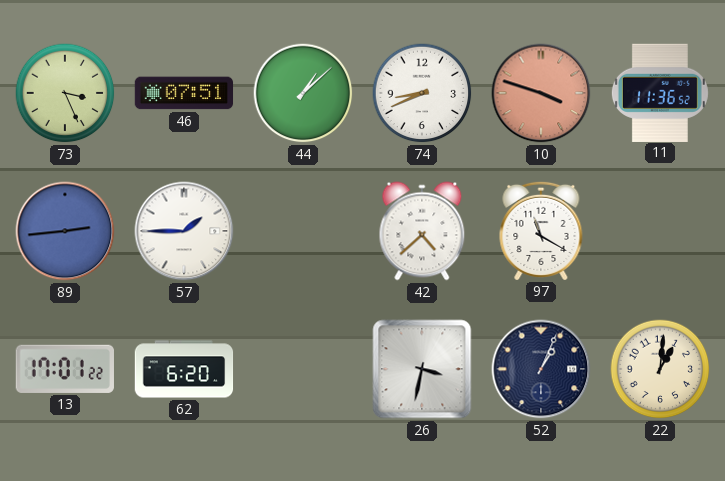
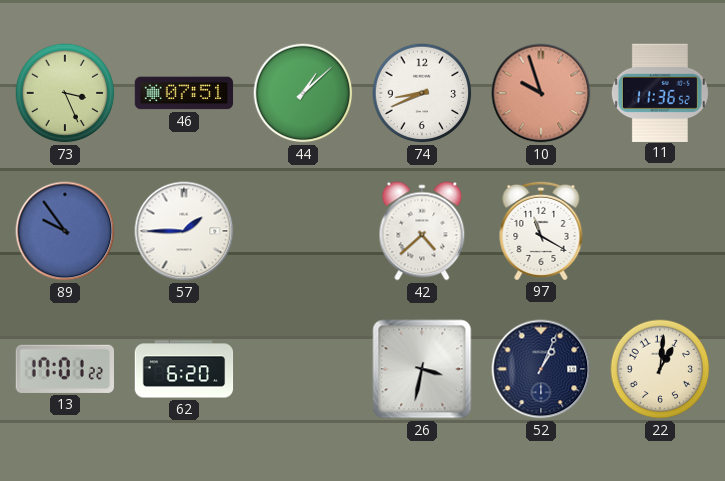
10: 3:48 -> 9:57
89: 2:44 -> 9:54
